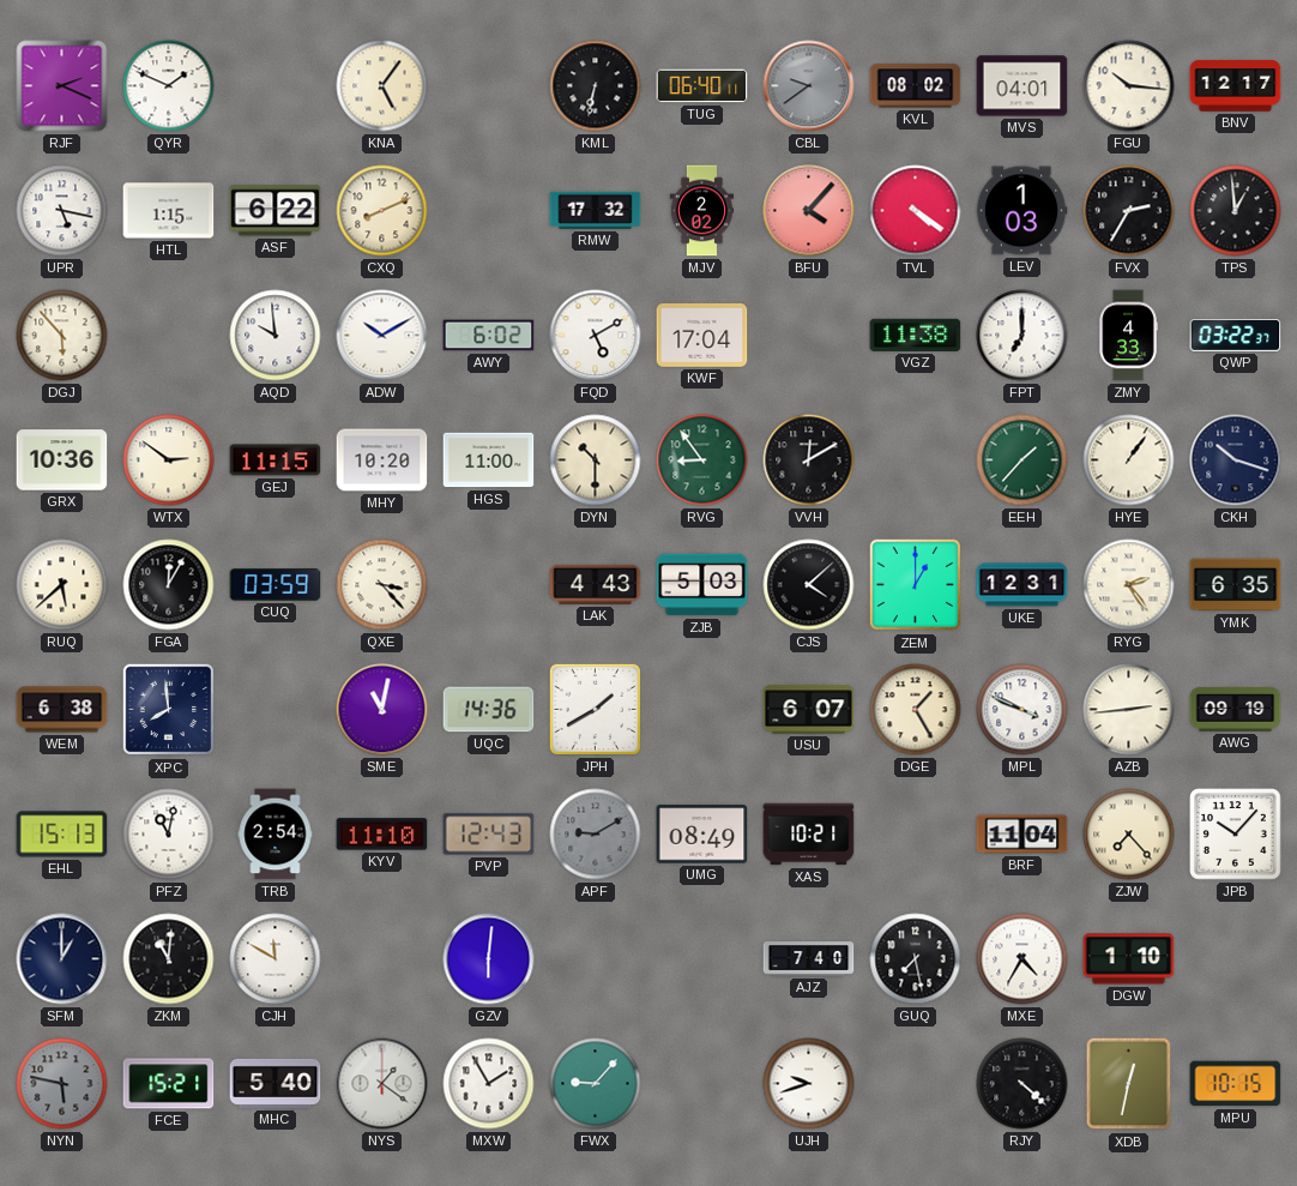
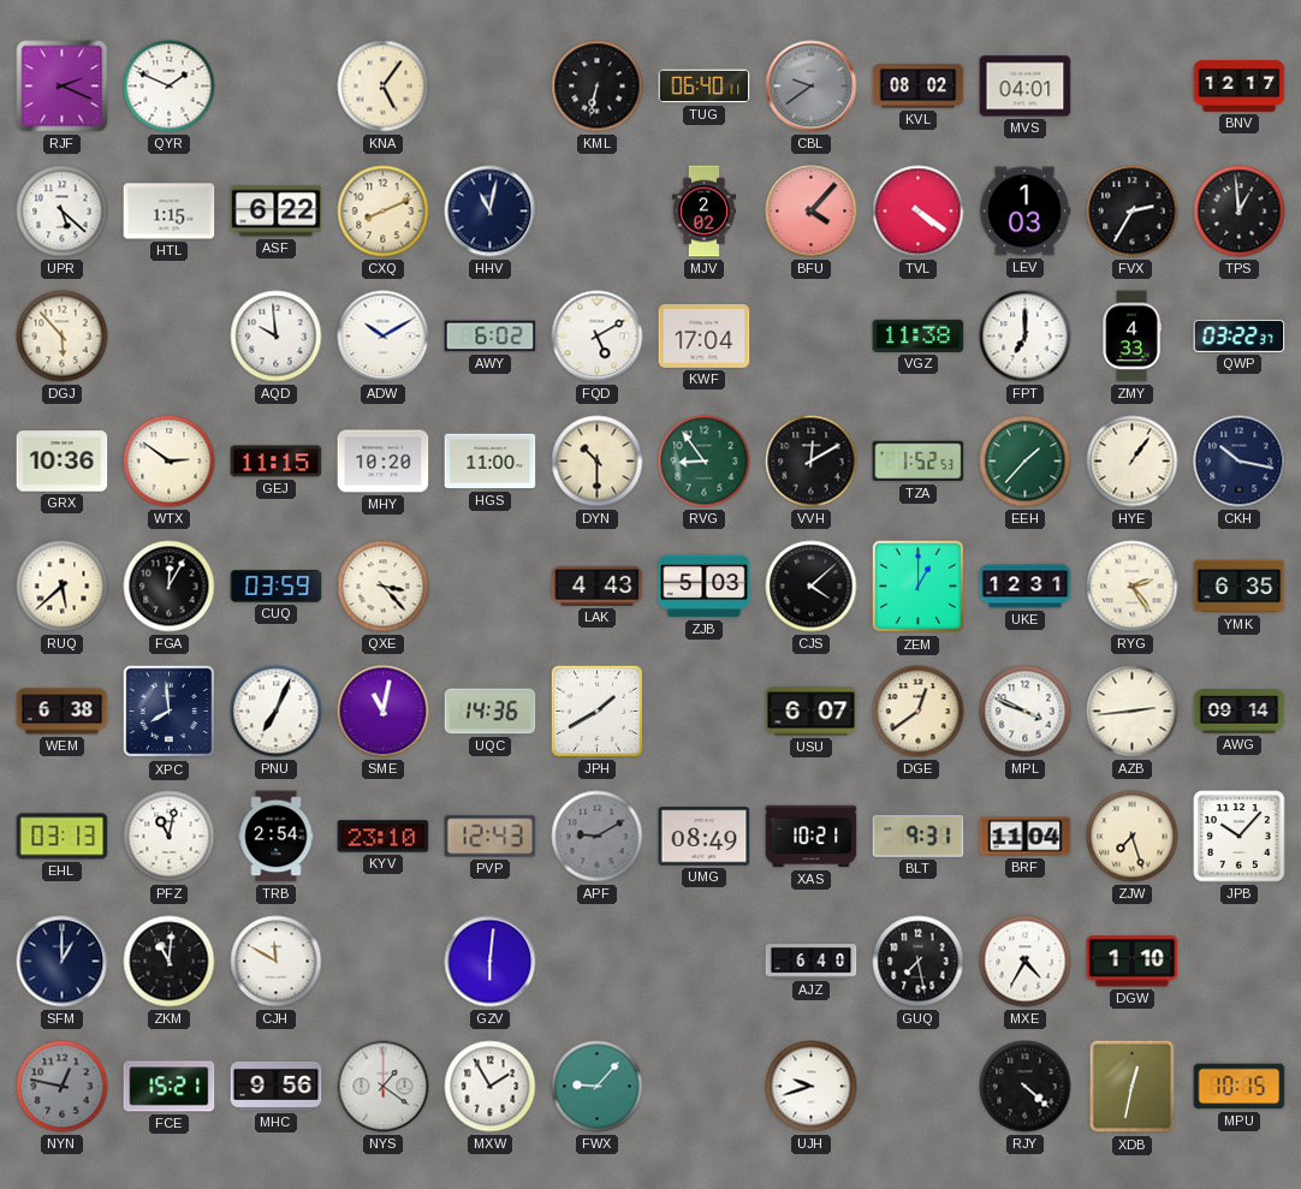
FGU: 10:16 -> none
UPR: 5:17 -> 5:22
HHV: none -> 11:02
RMW: 17:32 -> none
TZA: none -> 1:52
CKH: 10:18 -> 10:17
PNU: none -> 7:04
DGE: 1:25 -> 12:39
AWG: 09:19 -> 09:14
EHL: 15:13 -> 03:13
KYV: 11:10 -> 23:10
BLT: none -> 9:31
ZJW: 7:23 -> 7:27
AJZ: 7:40 -> 6:40
NYN: 5:47 -> 12:47
MHC: 5:40 -> 9:56
